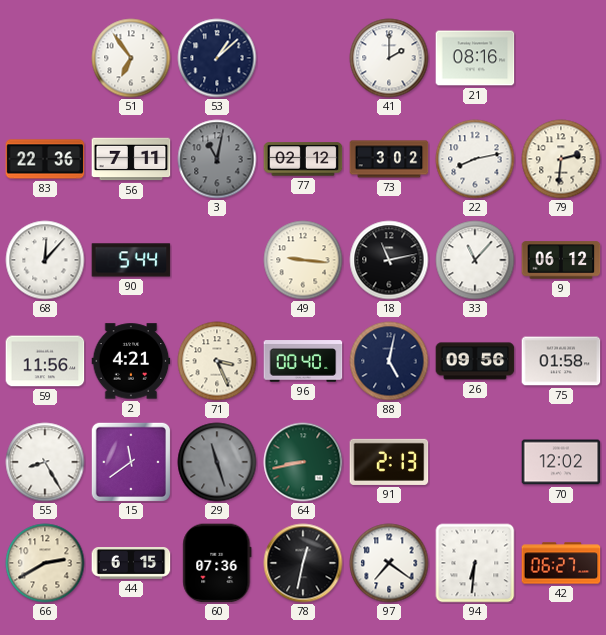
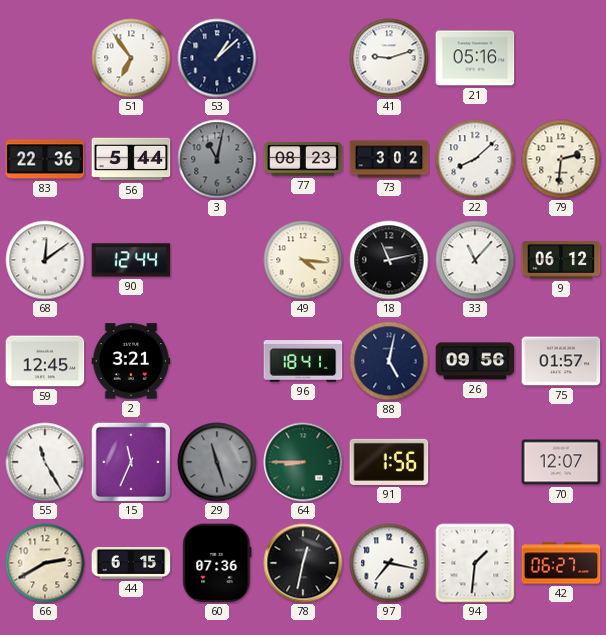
41: 2:00 -> 9:12
21: 08:16 -> 05:16
56: 7:11 -> 5:44
77: 02:12 -> 08:23
22: 8:13 -> 8:08
68: 12:07 -> 12:09
90: 5:44 -> 12:44
49: 9:16 -> 4:16
59: 11:56 -> 12:45
2: 4:21 -> 3:21
71: 3:26 -> none
96: 00:40 -> 18:41
75: 01:58 -> 01:57
55: 8:25 -> 11:25
15: 11:39 -> 11:34
64: 8:43 -> 8:45
91: 2:13 -> 1:56
70: 12:02 -> 12:07
97: 7:21 -> 7:17
94: 6:31 -> 1:31
